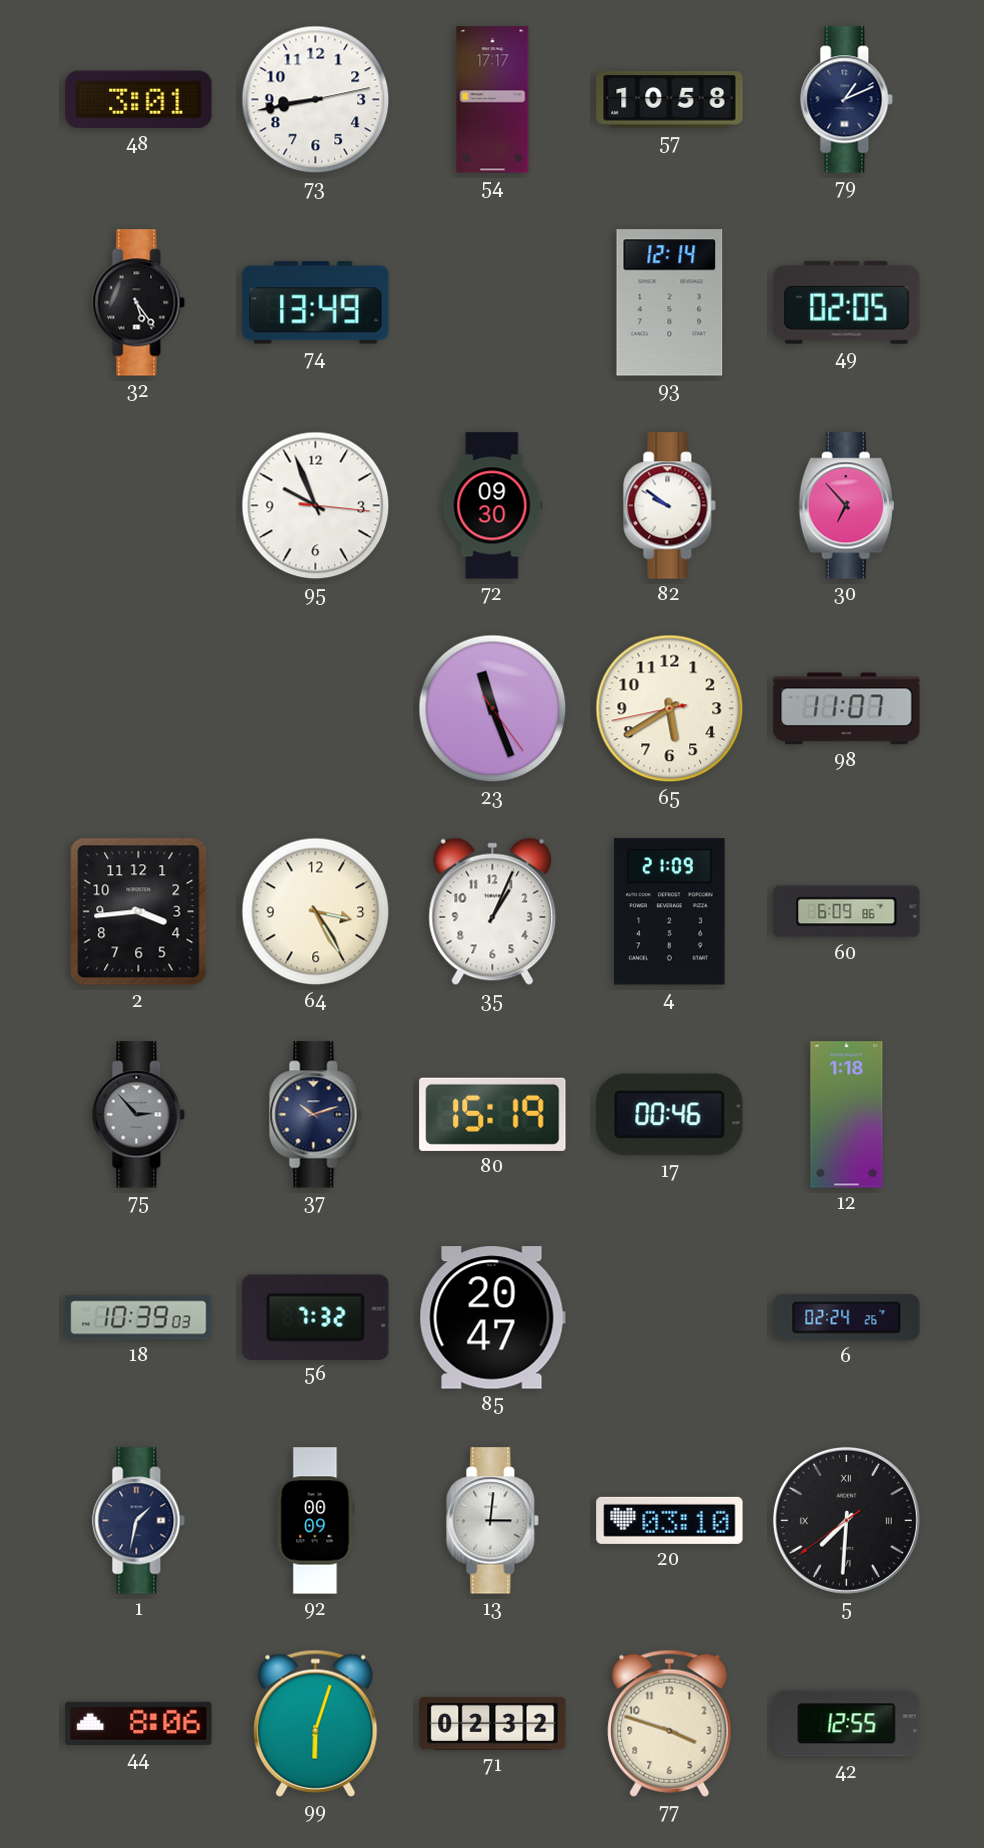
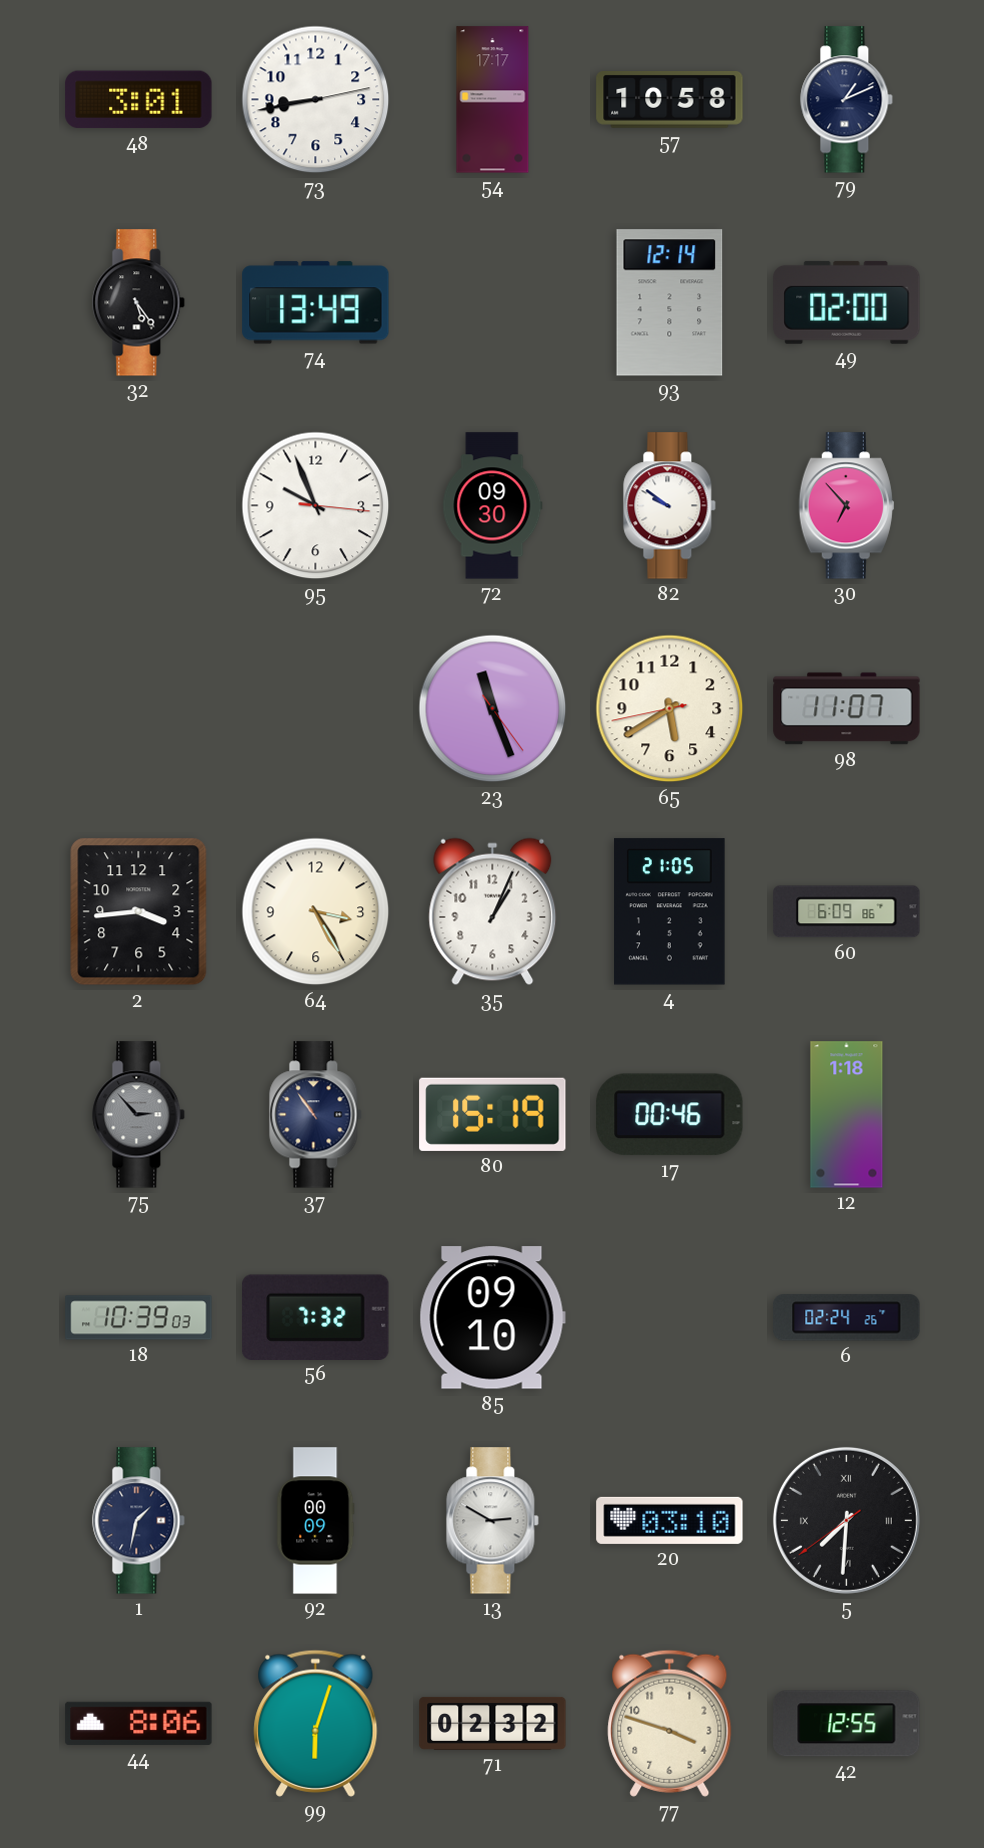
49: 02:05 -> 02:00
4: 21:09 -> 21:05
37: 10:12 -> 10:54
85: 20:47 -> 09:10
13: 3:01 -> 2:50
